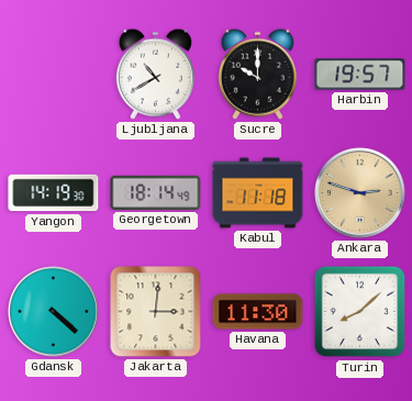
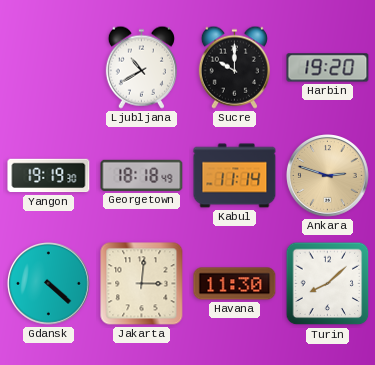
Harbin: 19:57 -> 19:20
Yangon: 14:19 -> 19:19
Georgetown: 18:14 -> 18:18
Kabul: 11:18 -> 11:14
